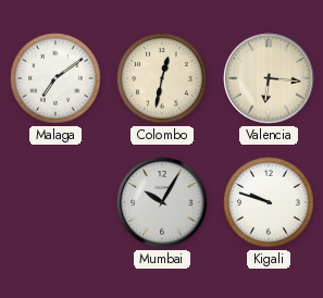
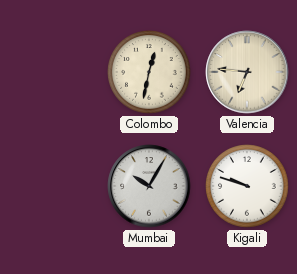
Malaga: 7:09 -> none
Valencia: 6:16 -> 6:46
